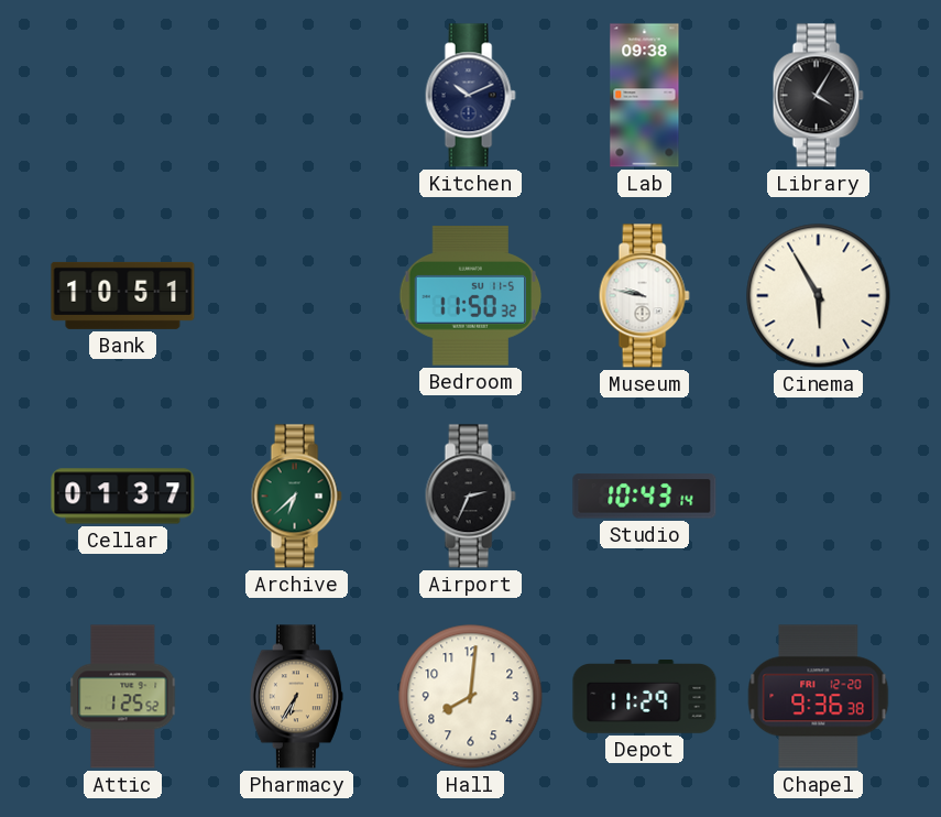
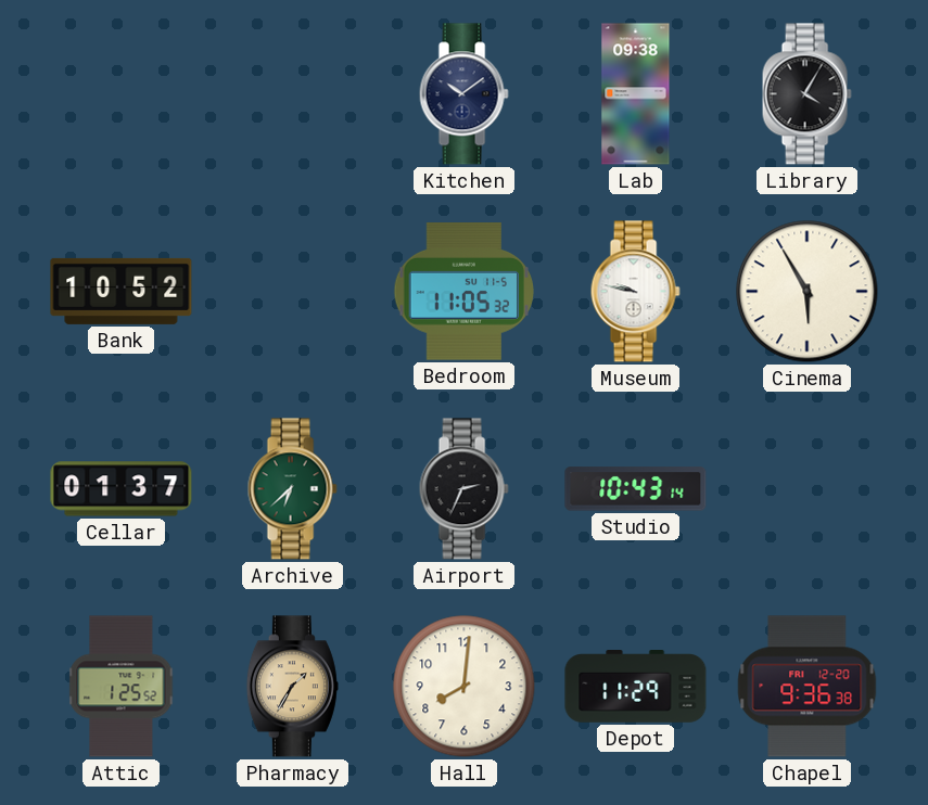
Kitchen: 10:11 -> 10:09
Bank: 10:51 -> 10:52
Bedroom: 11:50 -> 11:05
Pharmacy: 6:35 -> 1:35
